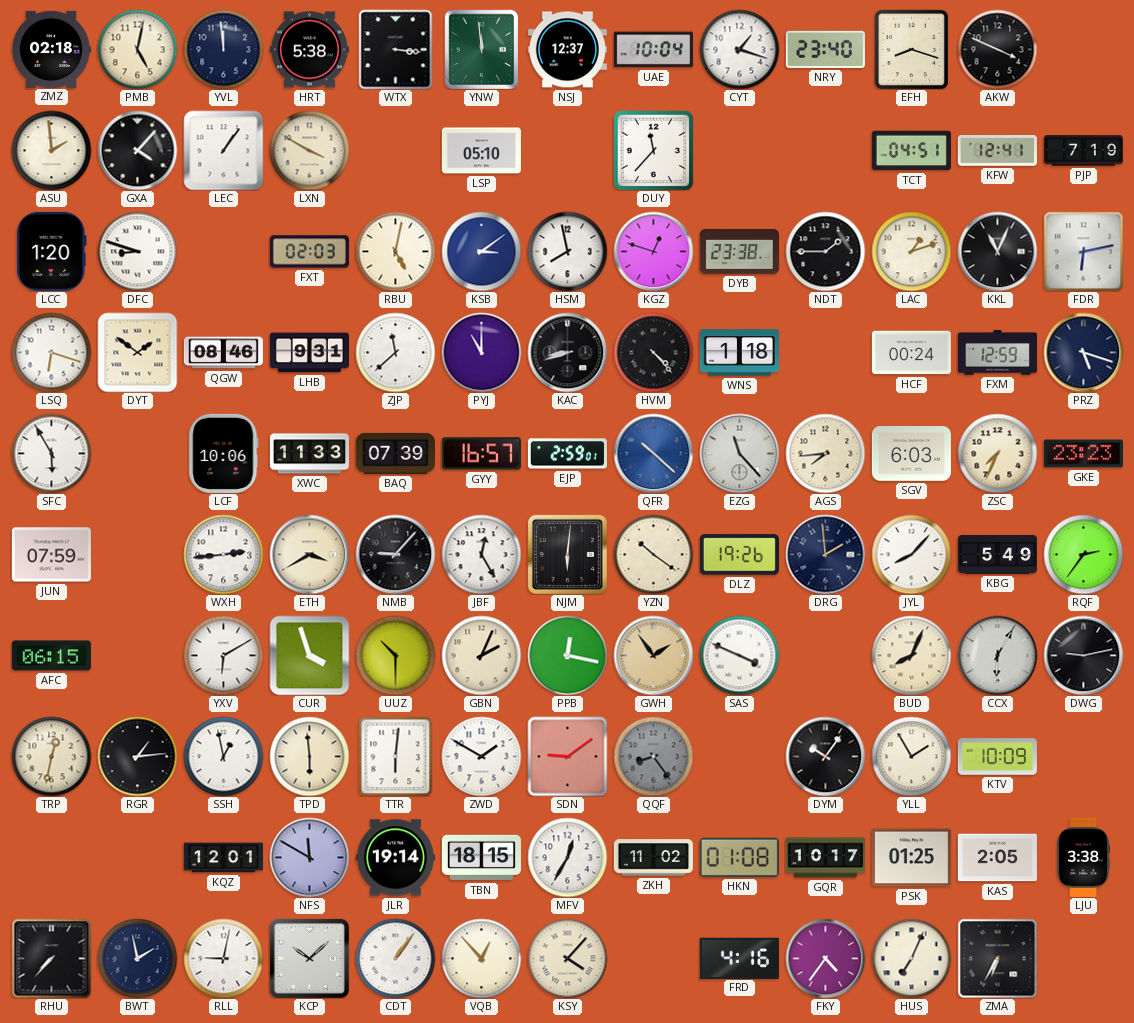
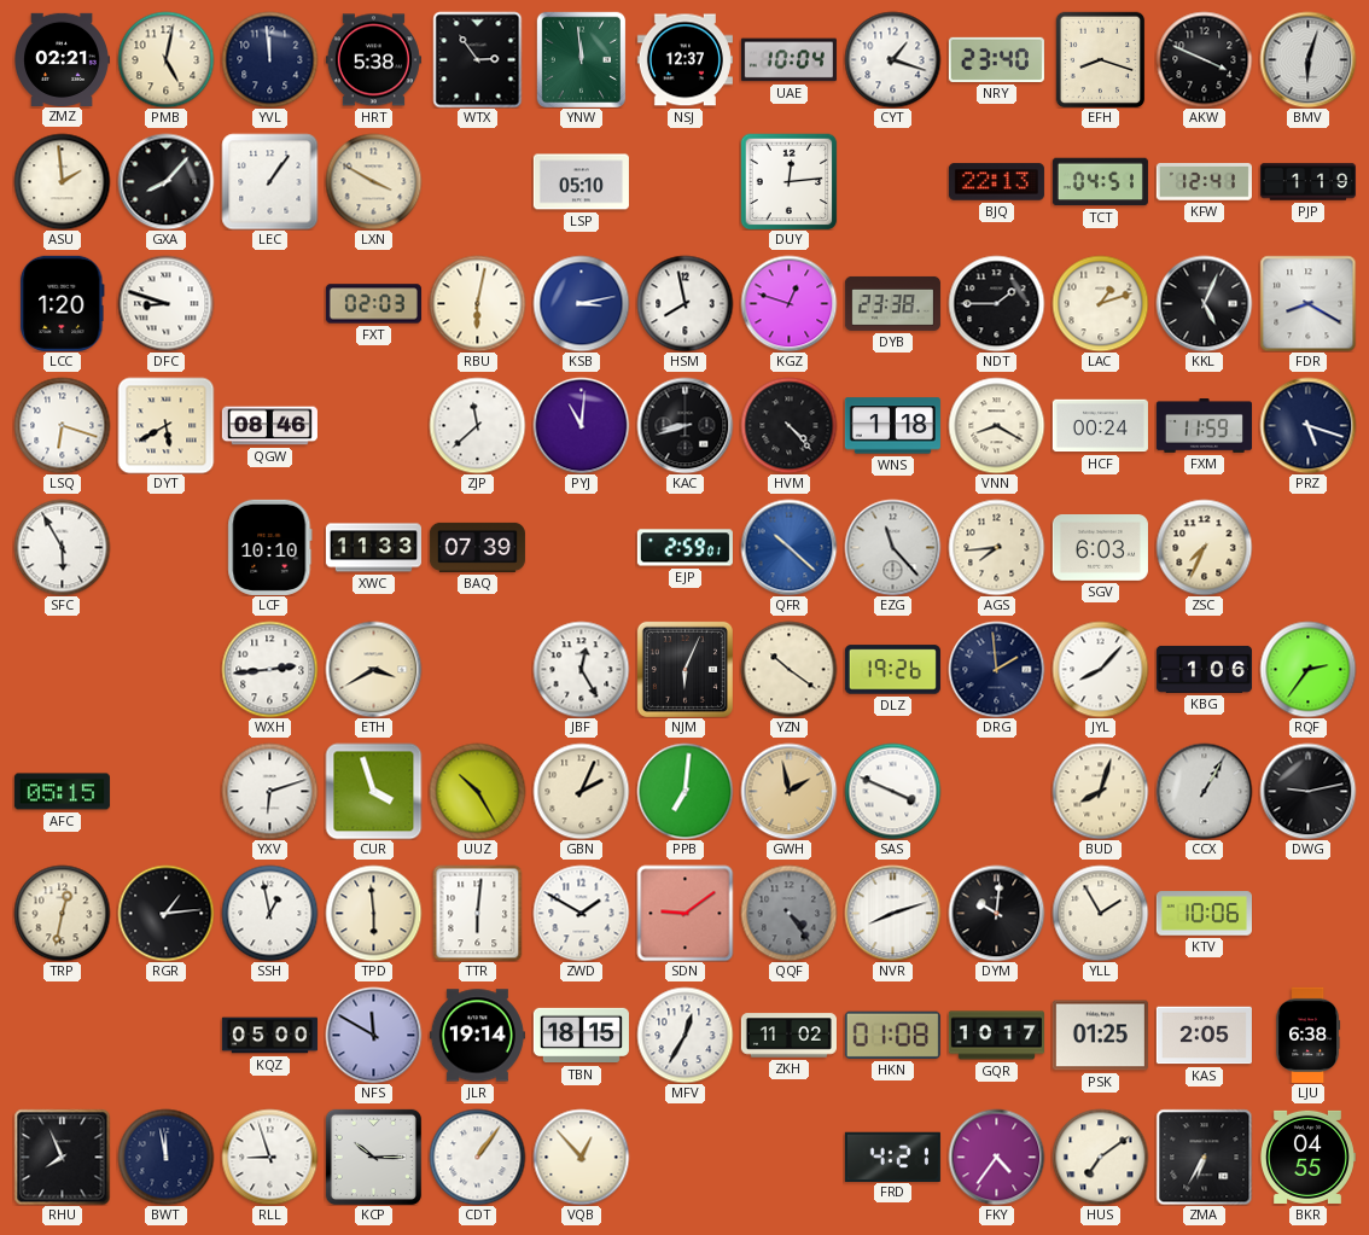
ZMZ: 02:18 -> 02:21
WTX: 3:16 -> 2:54
BMV: none -> 6:03
GXA: 4:07 -> 8:07
DUY: 11:37 -> 12:14
BJQ: none -> 22:13
PJP: 7:19 -> 1:19
RBU: 5:02 -> 6:02
KSB: 3:09 -> 3:13
KKL: 11:04 -> 5:04
FDR: 6:13 -> 8:20
DYT: 1:51 -> 5:40
LHB: 9:31 -> none
PYJ: 11:00 -> 11:01
VNN: none -> 8:20
FXM: 12:59 -> 11:59
LCF: 10:06 -> 10:10
GYY: 16:57 -> none
GKE: 23:23 -> none
JUN: 07:59 -> none
NMB: 9:07 -> none
NJM: 6:01 -> 6:04
KBG: 5:49 -> 1:06
AFC: 06:15 -> 05:15
YXV: 6:10 -> 6:12
UUZ: 10:30 -> 10:25
PPB: 12:17 -> 7:01
GWH: 1:54 -> 1:58
BUD: 8:04 -> 8:03
CCX: 6:05 -> 1:05
QQF: 8:24 -> 4:24
NVR: none -> 8:12
DYM: 10:06 -> 10:01
KTV: 10:09 -> 10:06
KQZ: 12:01 -> 05:00
LJU: 3:38 -> 6:38
RHU: 7:37 -> 7:56
BWT: 1:58 -> 11:58
RLL: 9:02 -> 8:57
KCP: 10:08 -> 10:15
KSY: 4:07 -> none
FRD: 4:16 -> 4:21
HUS: 7:04 -> 7:09
BKR: none -> 04:55
